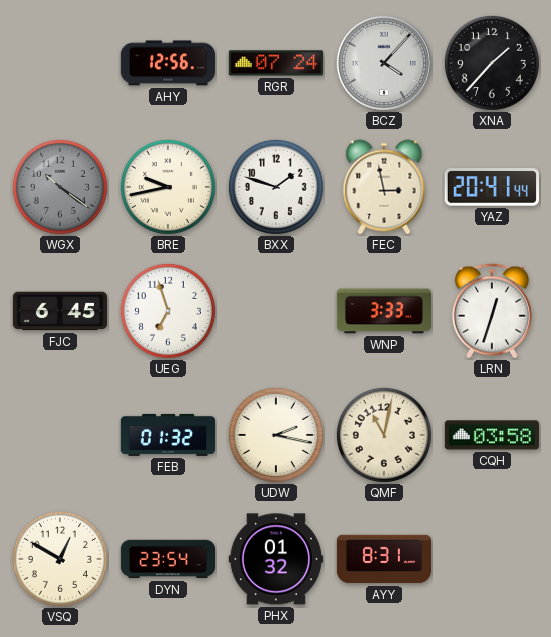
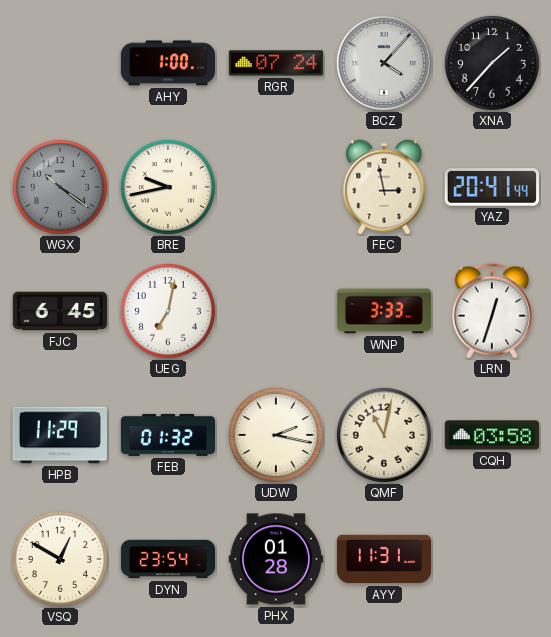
AHY: 12:56 -> 1:00
BXX: 1:48 -> none
UEG: 6:57 -> 7:02
HPB: none -> 11:29
PHX: 01:32 -> 01:28
AYY: 8:31 -> 11:31
